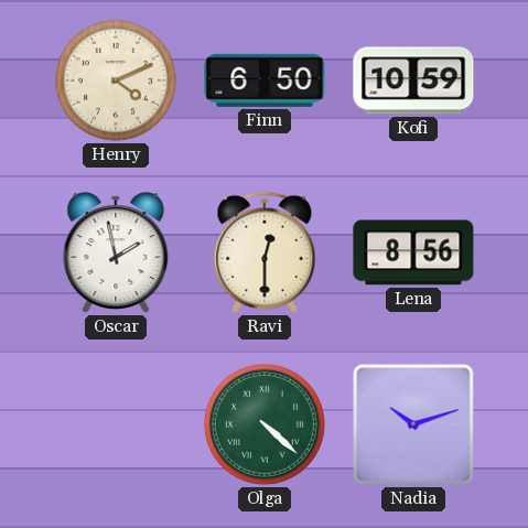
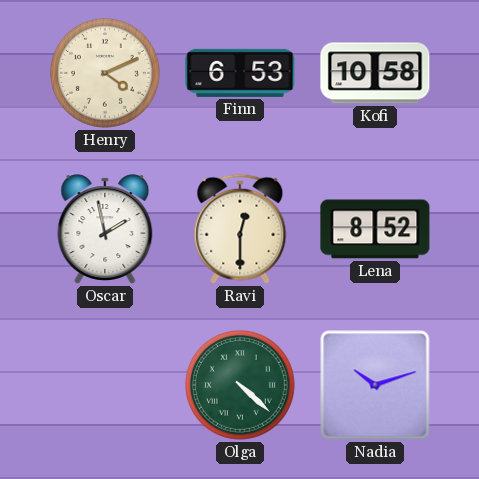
Finn: 6:50 -> 6:53
Kofi: 10:59 -> 10:58
Lena: 8:56 -> 8:52
